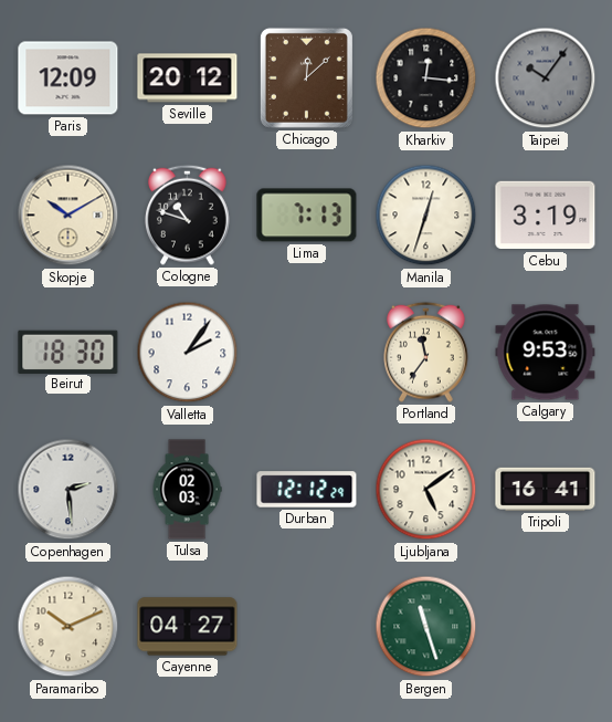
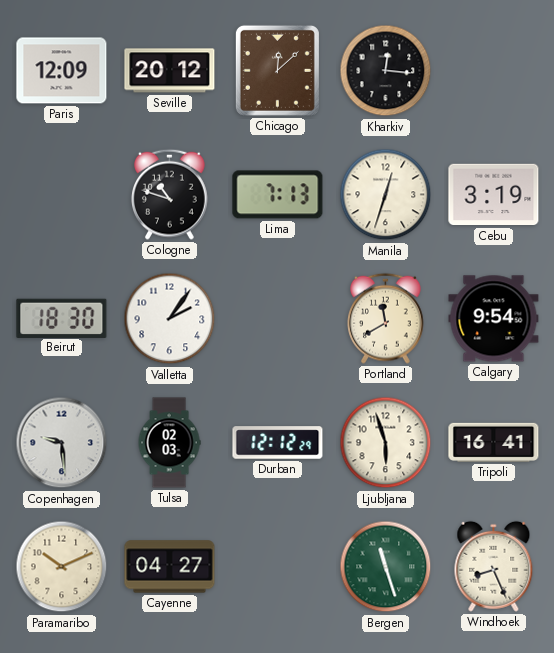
Taipei: 10:06 -> none
Skopje: 10:10 -> none
Portland: 11:36 -> 11:40
Calgary: 9:53 -> 9:54
Copenhagen: 2:29 -> 9:29
Ljubljana: 5:09 -> 5:57
Windhoek: none -> 8:26
